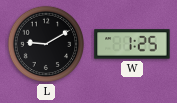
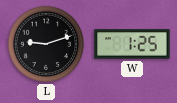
L: 9:10 -> 9:12
